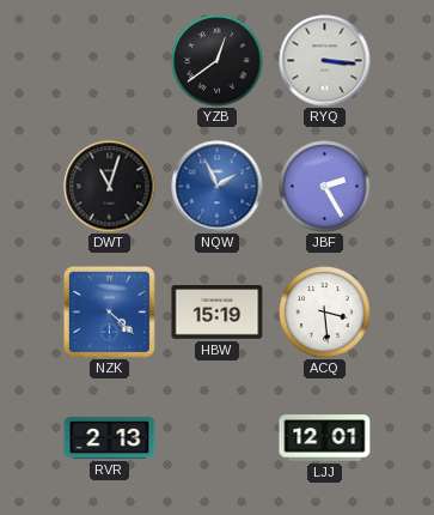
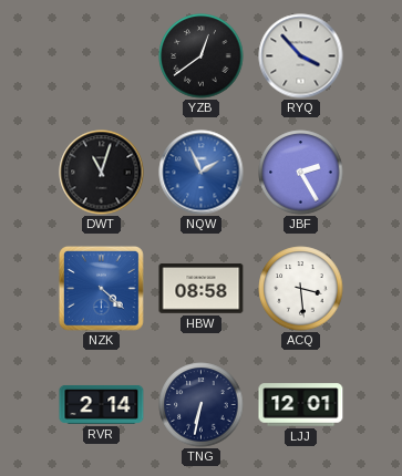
RYQ: 3:16 -> 3:53
HBW: 15:19 -> 08:58
RVR: 2:13 -> 2:14
TNG: none -> 6:32
